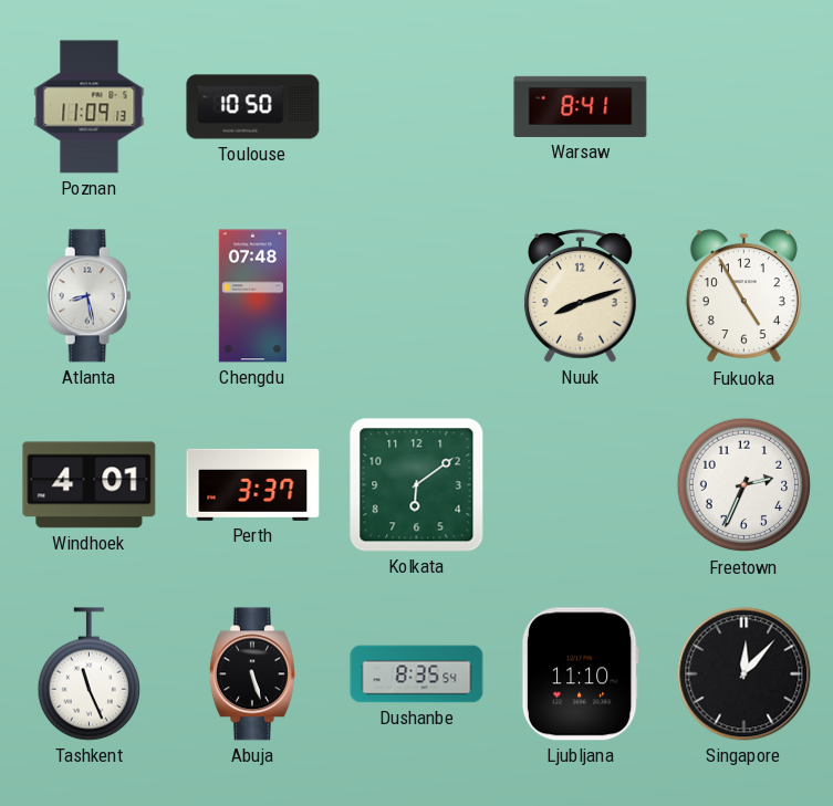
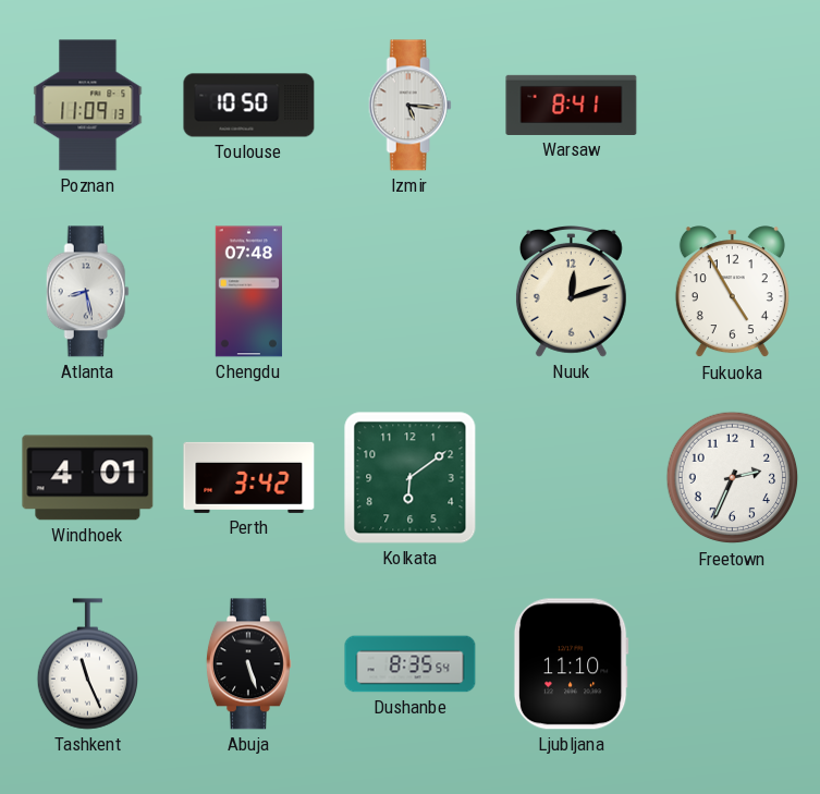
Izmir: none -> 5:16
Nuuk: 8:12 -> 12:12
Perth: 3:37 -> 3:42
Singapore: 12:07 -> none
